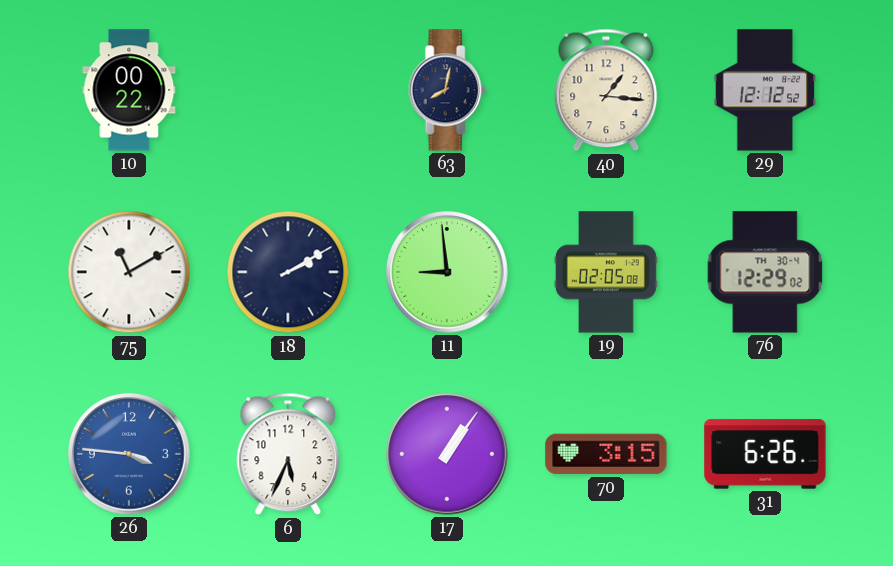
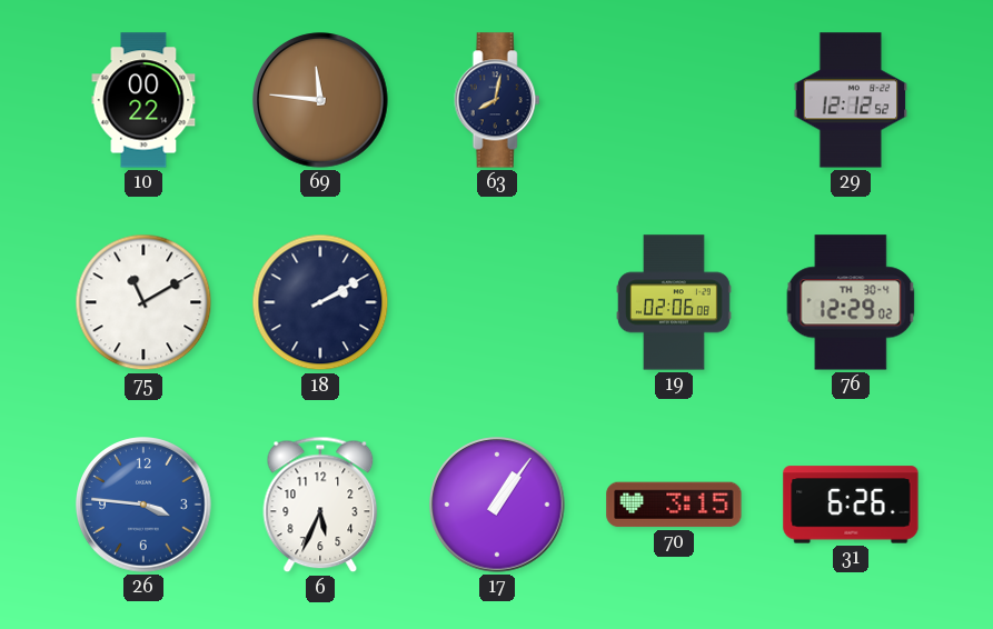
69: none -> 11:46
40: 1:16 -> none
11: 8:59 -> none
19: 02:05 -> 02:06
